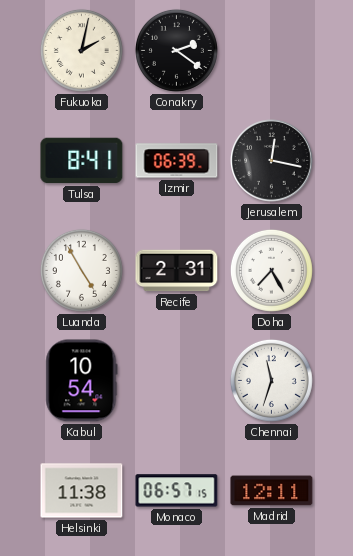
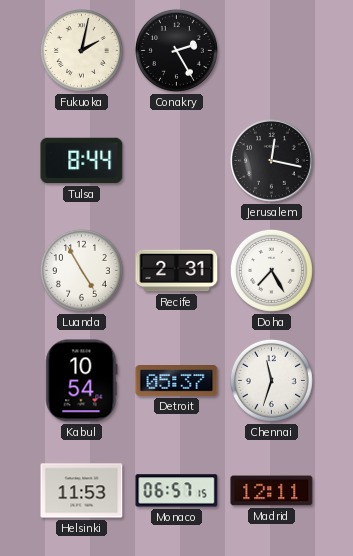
Conakry: 2:21 -> 2:25
Tulsa: 8:41 -> 8:44
Izmir: 06:39 -> none
Detroit: none -> 05:37
Helsinki: 11:38 -> 11:53
